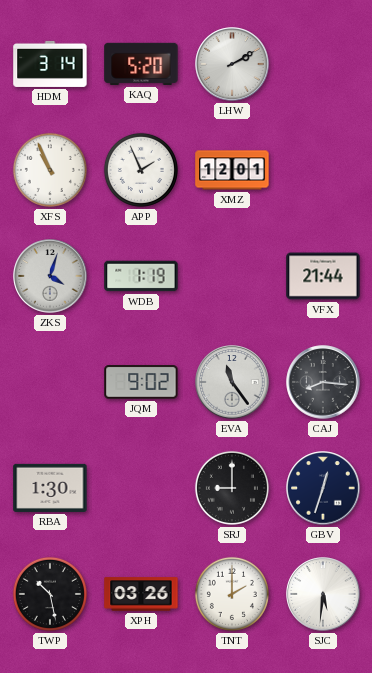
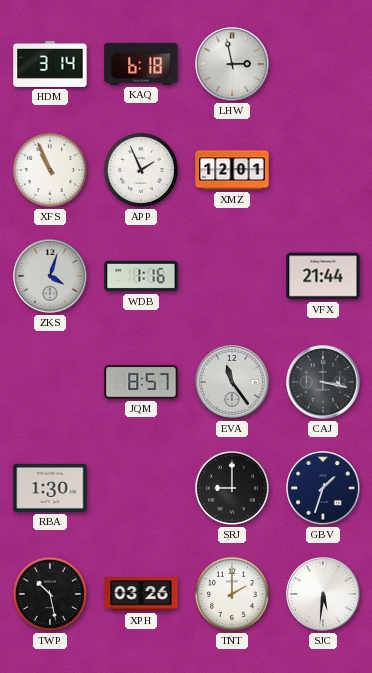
KAQ: 5:20 -> 6:18
LHW: 2:10 -> 2:58
WDB: 1:19 -> 1:16
JQM: 9:02 -> 8:57
CAJ: 8:16 -> 3:17
GBV: 12:33 -> 1:33
